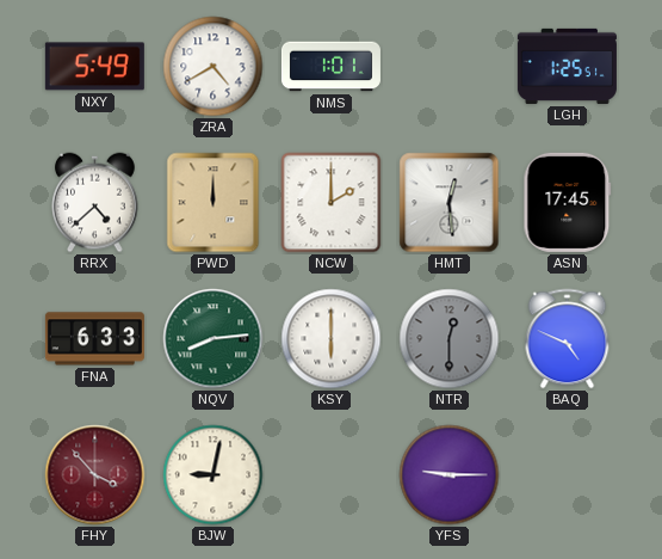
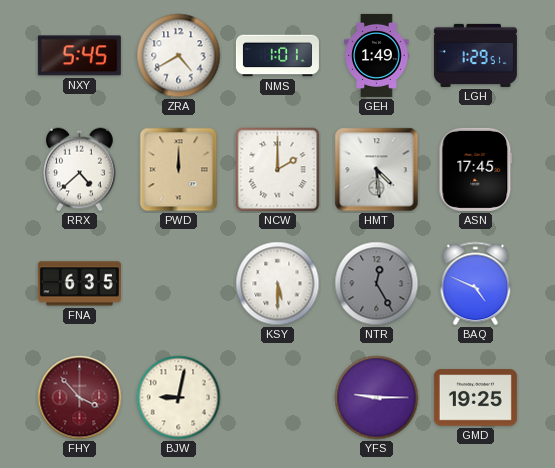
NXY: 5:49 -> 5:45
GEH: none -> 1:49
LGH: 1:25 -> 1:29
HMT: 12:29 -> 4:29
FNA: 6:33 -> 6:35
NQV: 8:14 -> none
KSY: 6:00 -> 5:30
NTR: 12:30 -> 12:25
GMD: none -> 19:25
